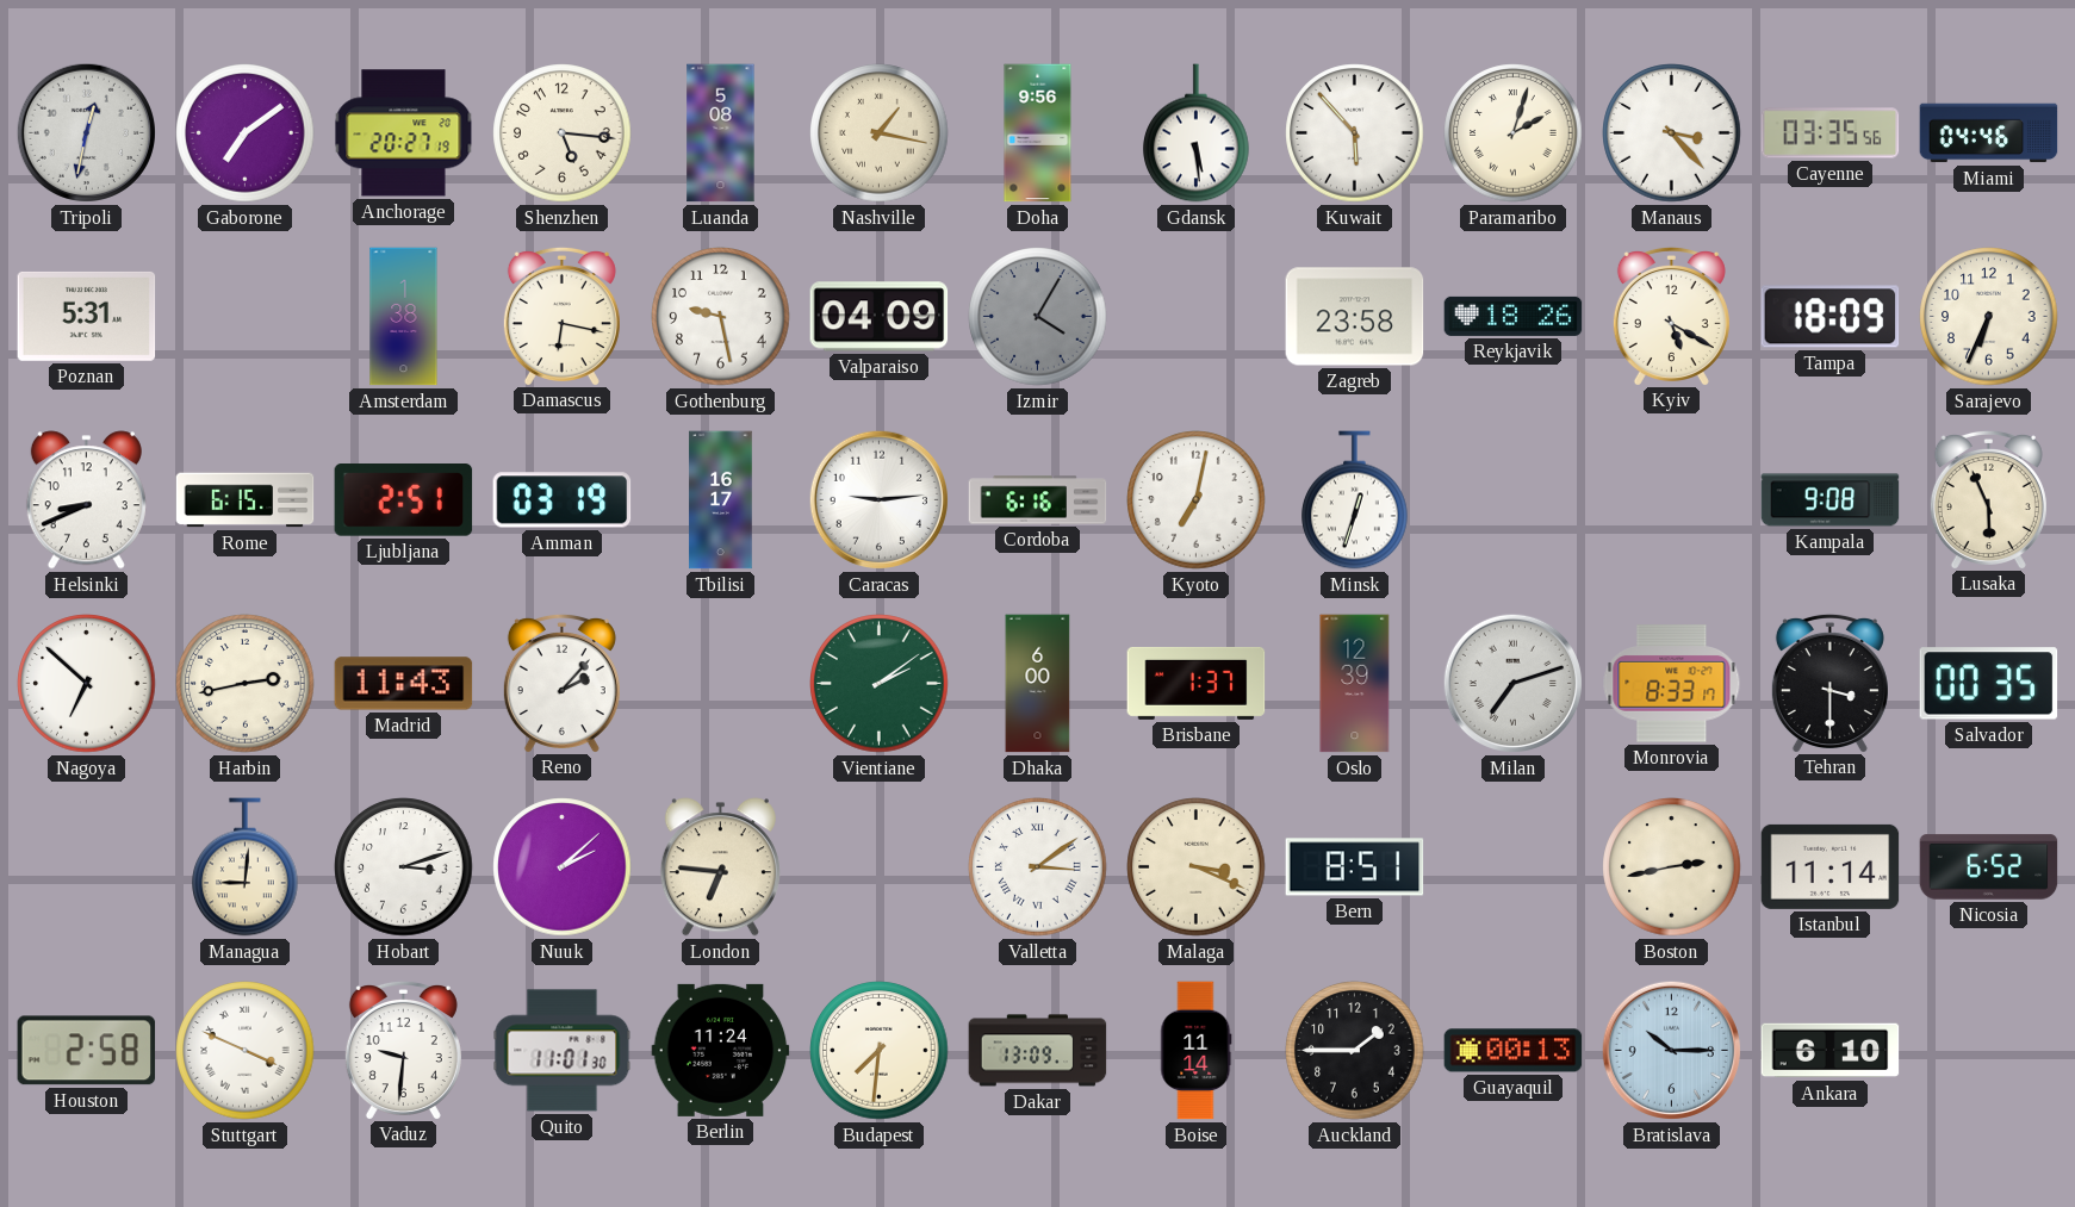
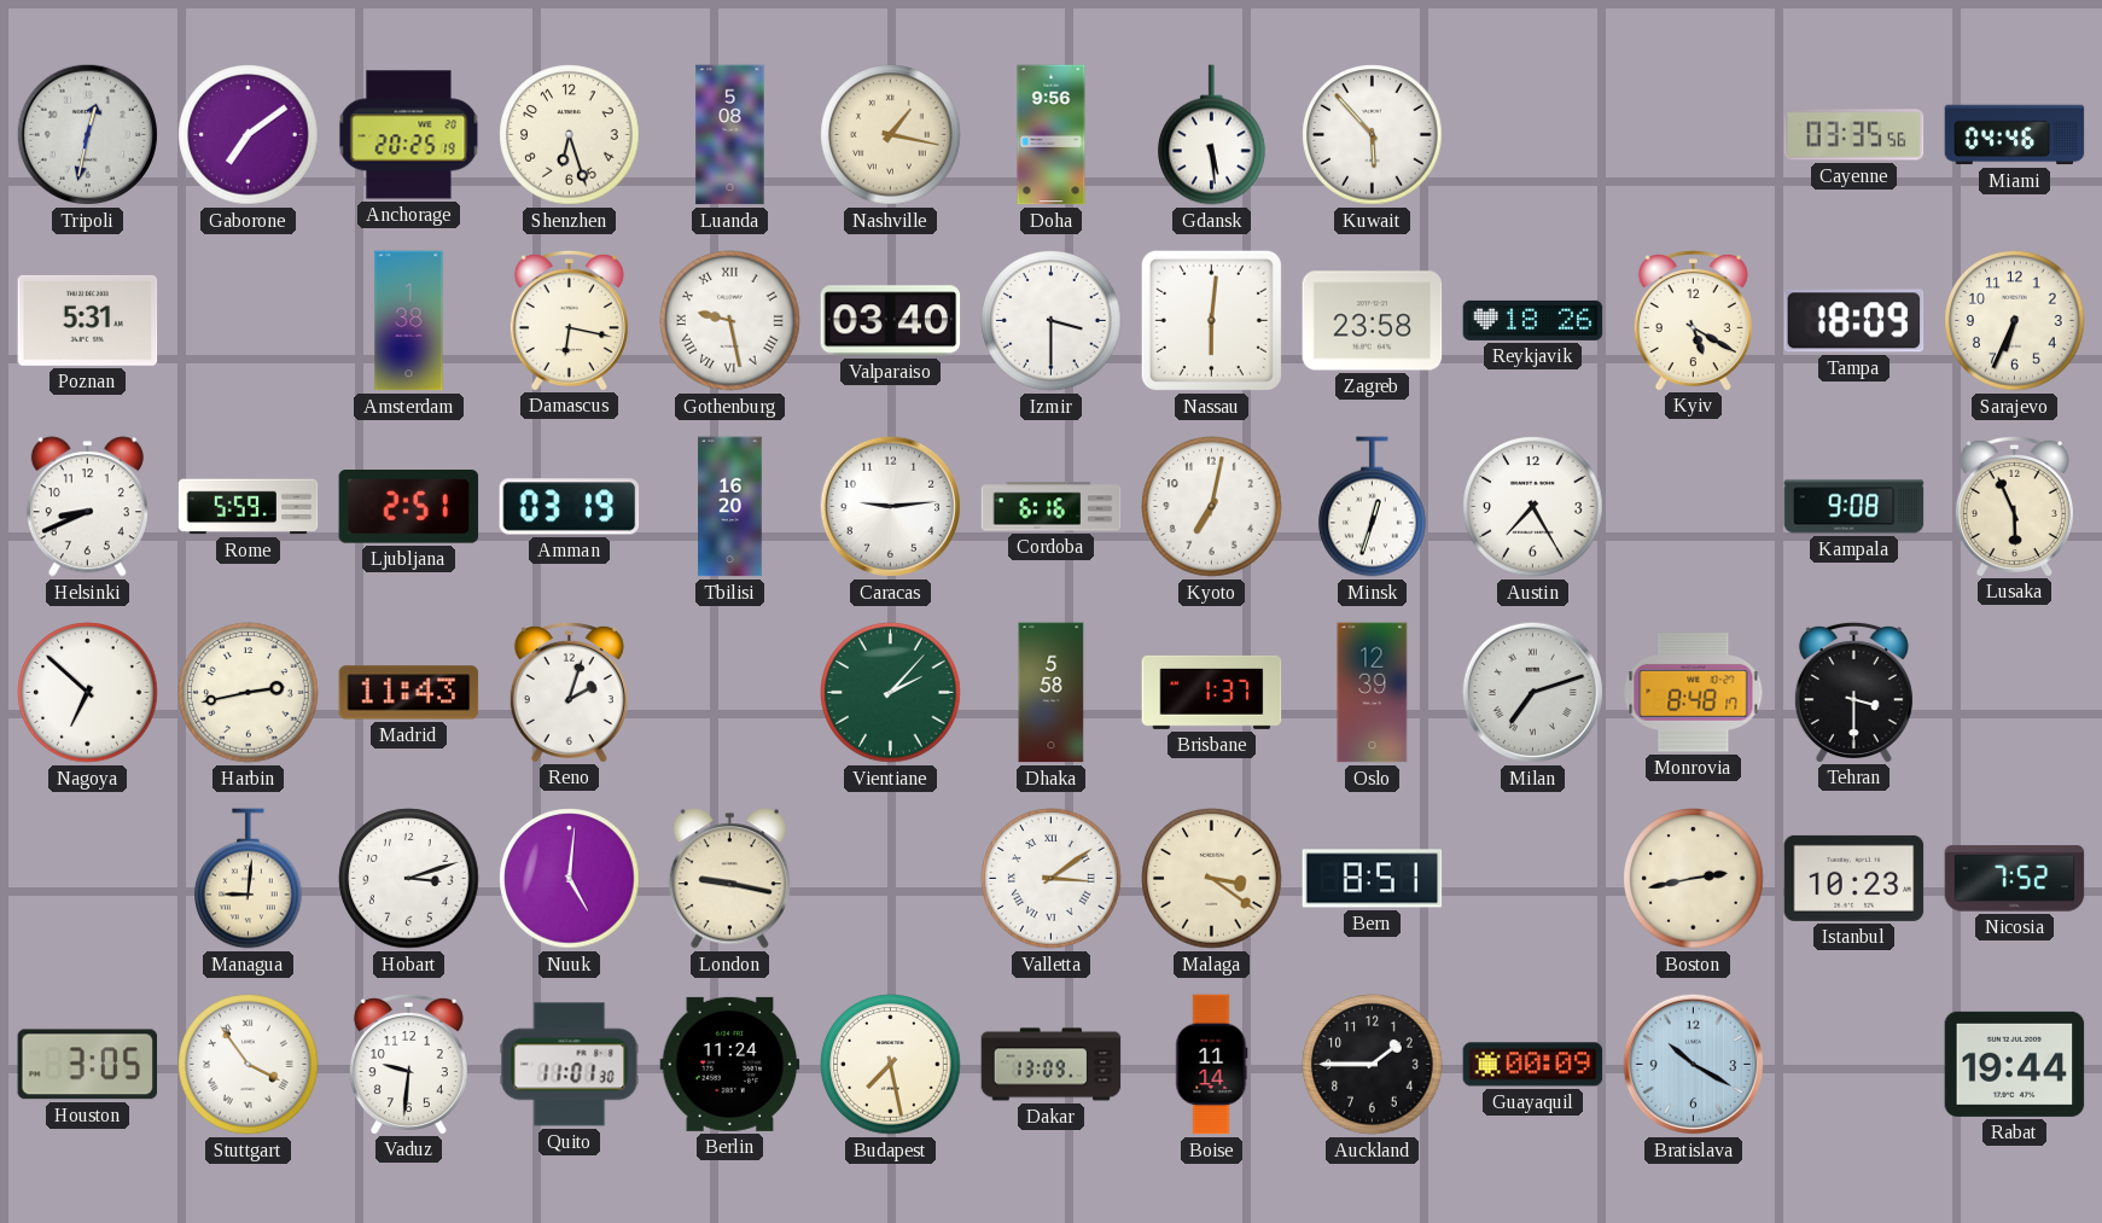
Anchorage: 20:27 -> 20:25
Shenzhen: 5:16 -> 6:27
Paramaribo: 2:03 -> none
Manaus: 3:23 -> none
Gothenburg numerals: Arabic -> Roman
Valparaiso: 04:09 -> 03:40
Izmir: 4:05 -> 3:30
Izmir dial: grey -> white
Nassau: none -> 6:01
Rome: 6:15 -> 5:59
Tbilisi: 16:17 -> 16:20
Austin: none -> 7:25
Reno: 2:07 -> 2:03
Vientiane: 2:09 -> 2:07
Dhaka: 6:00 -> 5:58
Monrovia: 8:33 -> 8:48
Salvador: 00:35 -> none
Nuuk: 2:08 -> 5:01
London: 6:46 -> 9:17
Malaga: 3:19 -> 3:21
Istanbul: 11:14 -> 10:23
Nicosia: 6:52 -> 7:52
Houston: 2:58 -> 3:05
Stuttgart: 3:49 -> 3:54
Budapest: 7:31 -> 7:28
Guayaquil: 00:13 -> 00:09
Bratislava: 10:15 -> 10:20
Ankara: 6:10 -> none
Rabat: none -> 19:44
